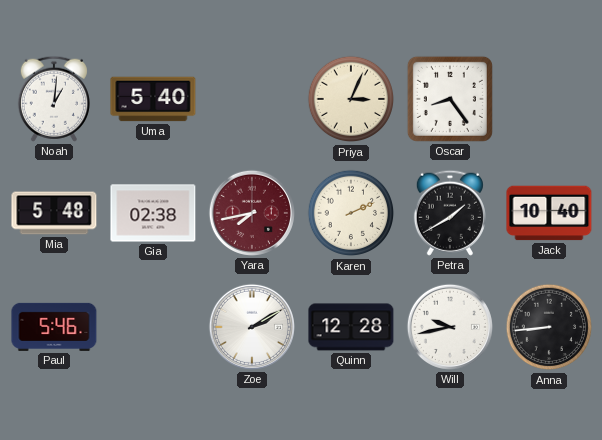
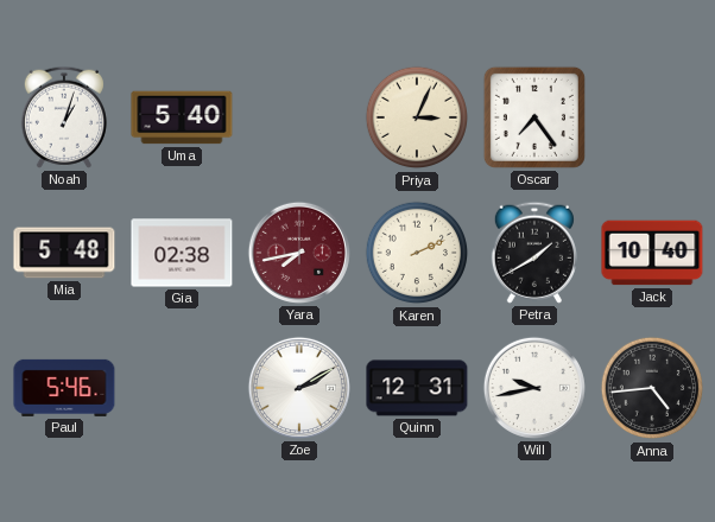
Noah: 1:01 -> 1:03
Oscar: 8:24 -> 7:24
Quinn: 12:28 -> 12:31
Anna: 8:44 -> 4:44
